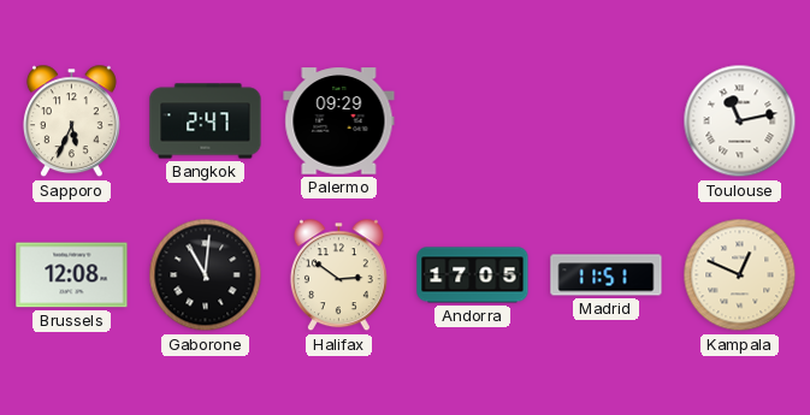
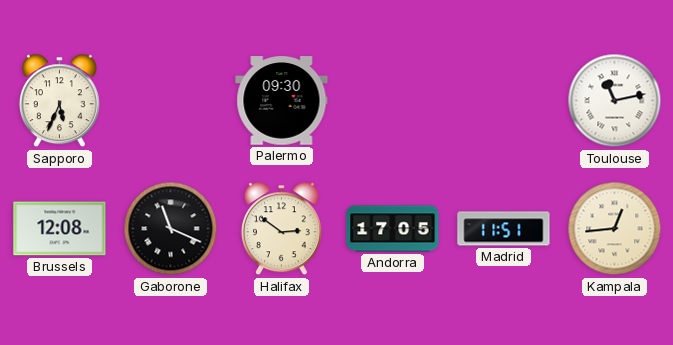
Bangkok: 2:47 -> none
Palermo: 09:29 -> 09:30
Gaborone: 11:01 -> 11:19
Kampala: 12:49 -> 12:44
